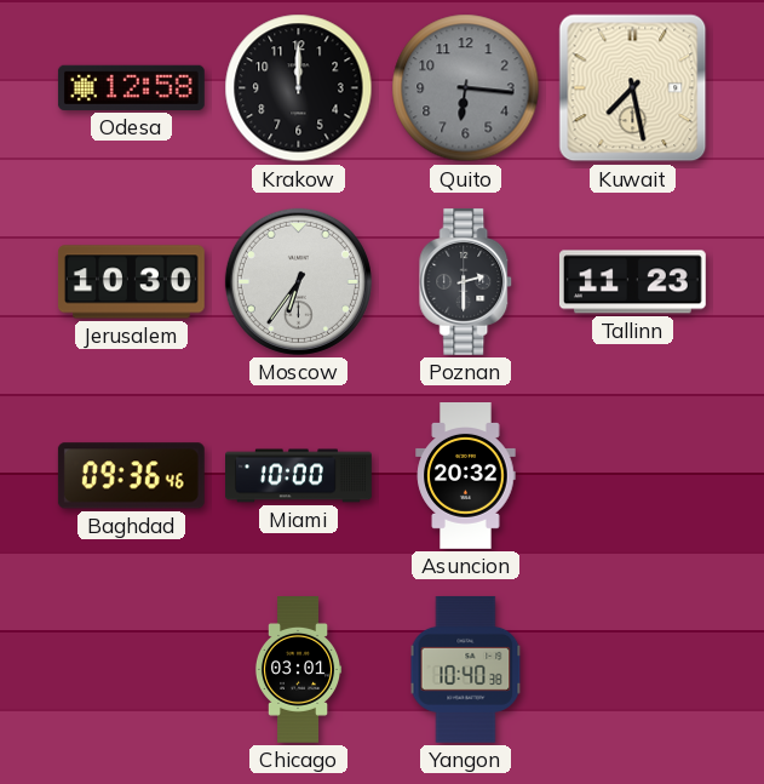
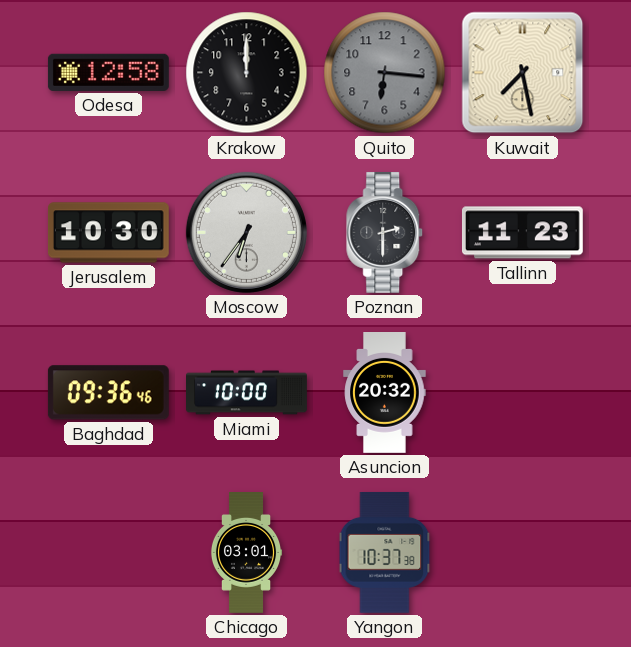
Yangon: 10:40 -> 10:37
